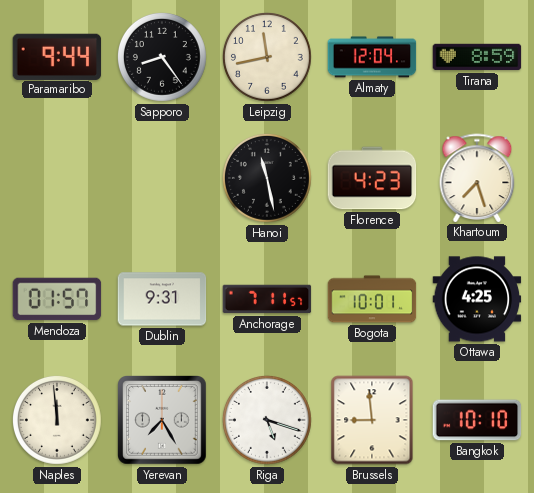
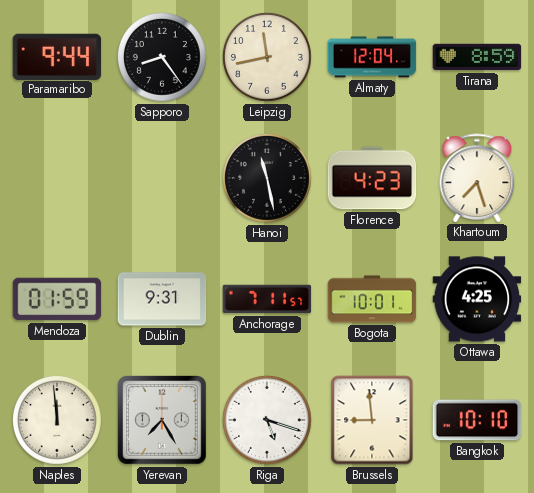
Mendoza: 01:57 -> 01:59
